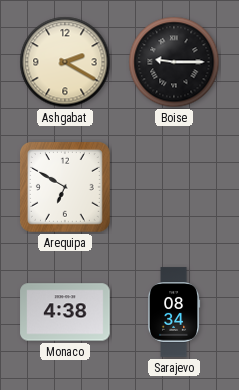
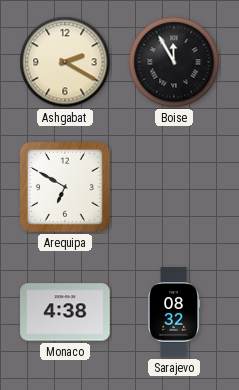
Boise: 9:15 -> 11:55
Sarajevo: 08:34 -> 08:32
